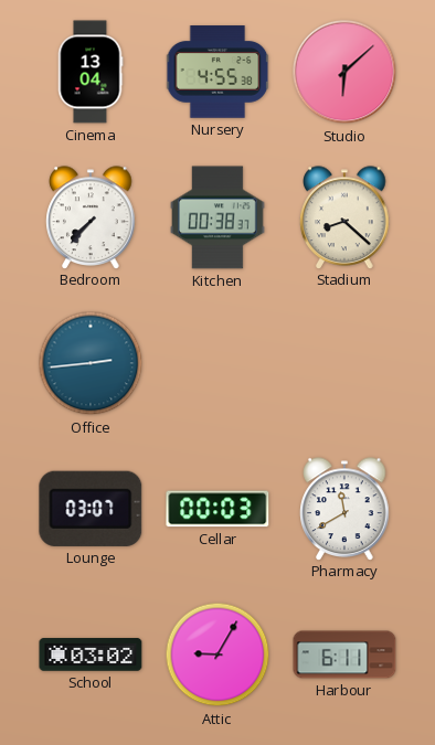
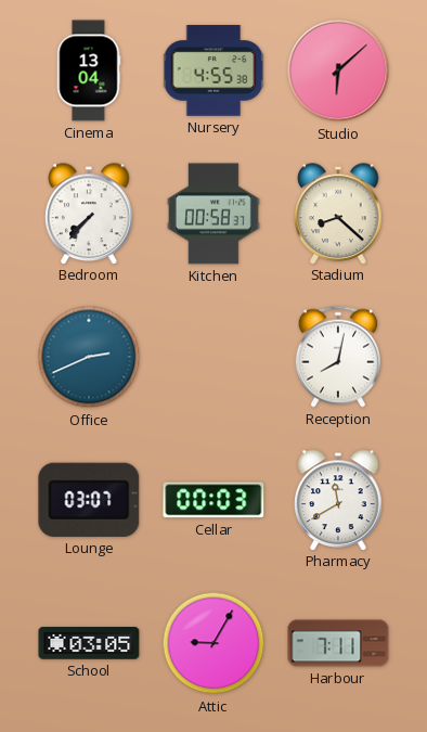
Kitchen: 00:38 -> 00:58
Office: 2:44 -> 2:41
Reception: none -> 8:02
School: 03:02 -> 03:05
Harbour: 6:11 -> 7:11
